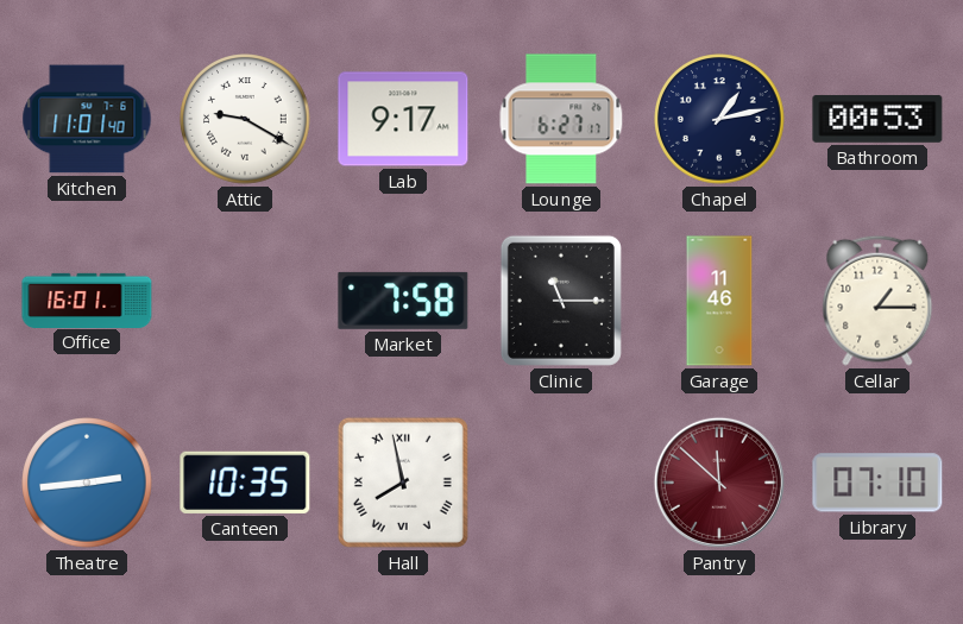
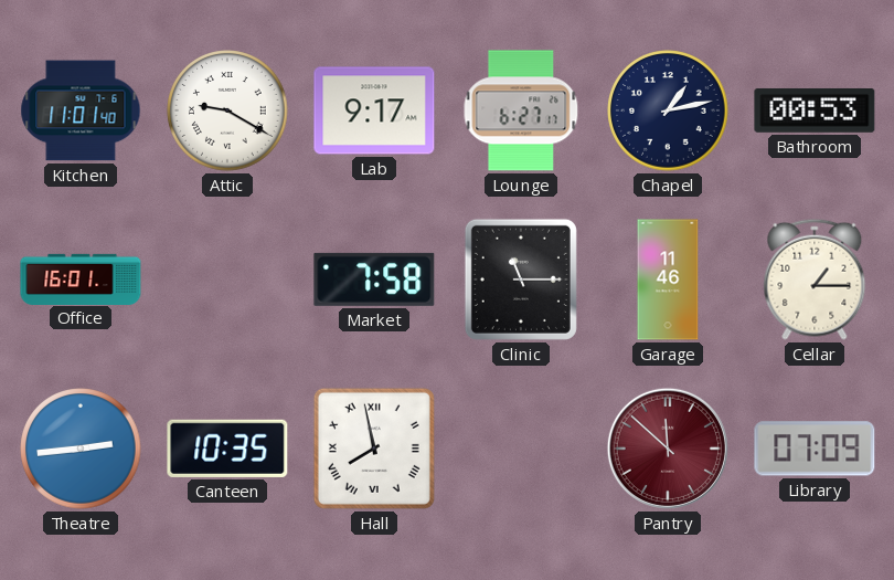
Library: 07:10 -> 07:09
